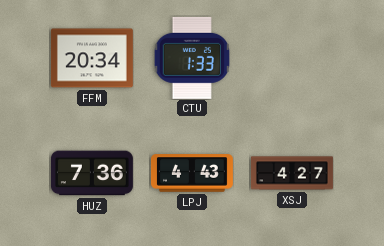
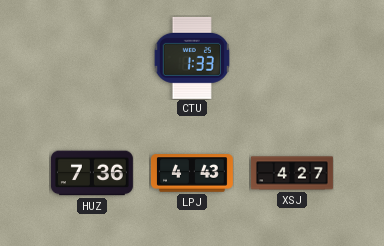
FFM: 20:34 -> none
